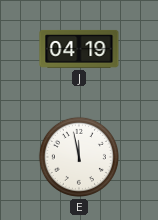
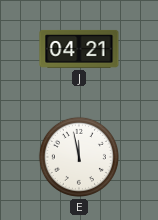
J: 04:19 -> 04:21
